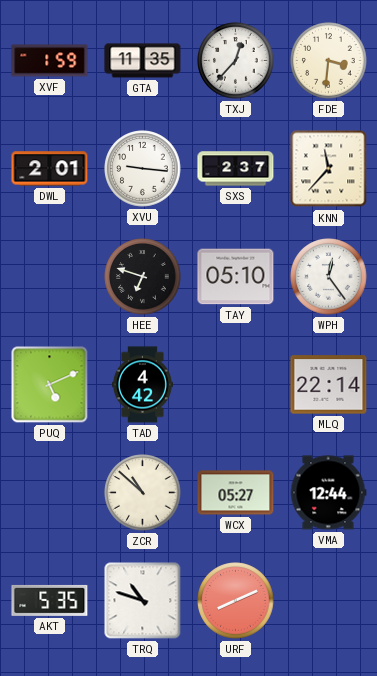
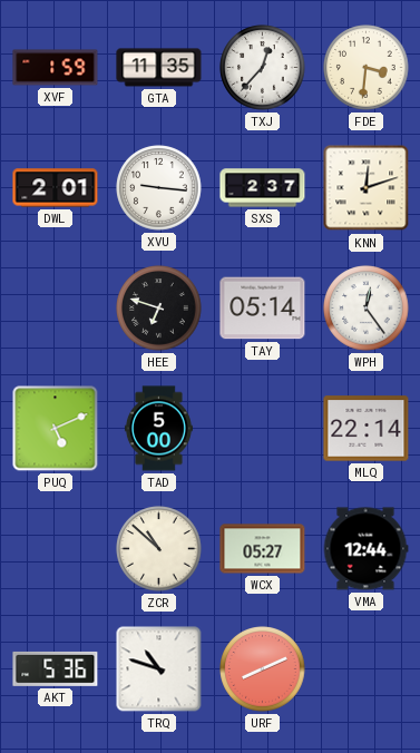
KNN: 11:37 -> 12:12
TAY: 05:10 -> 05:14
TAD: 4:42 -> 5:00
AKT: 5:35 -> 5:36
